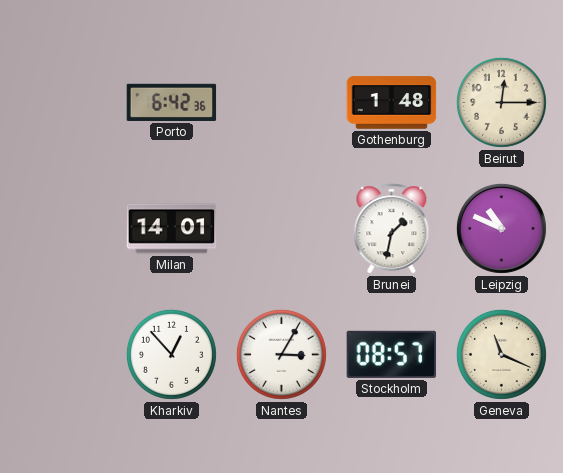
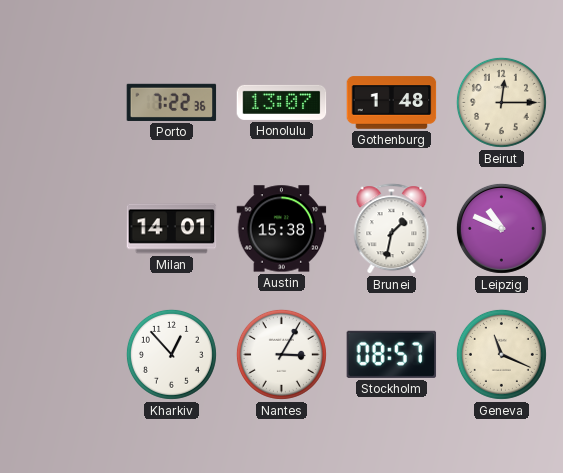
Porto: 6:42 -> 7:22
Honolulu: none -> 13:07
Austin: none -> 15:38
